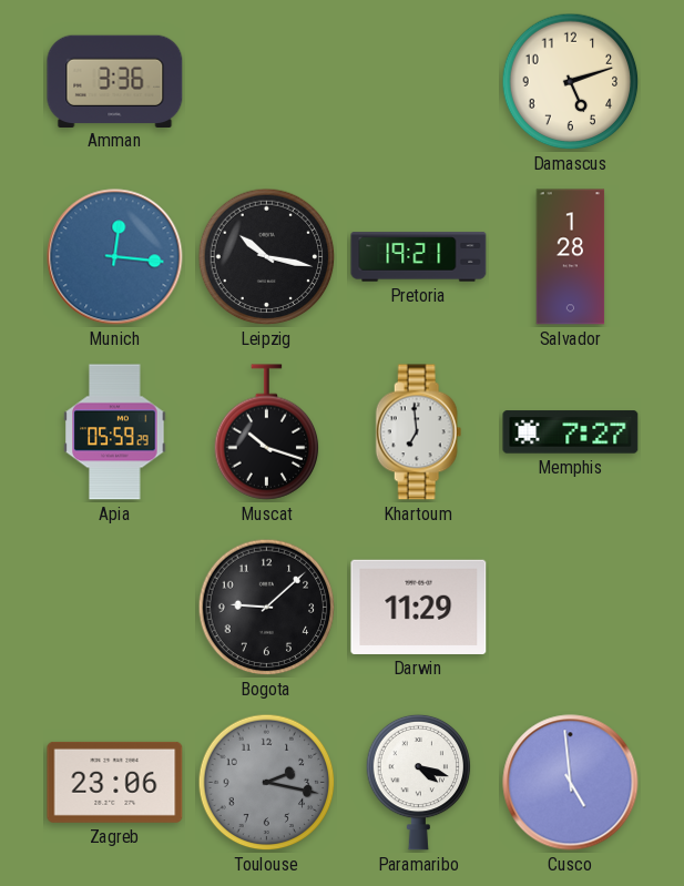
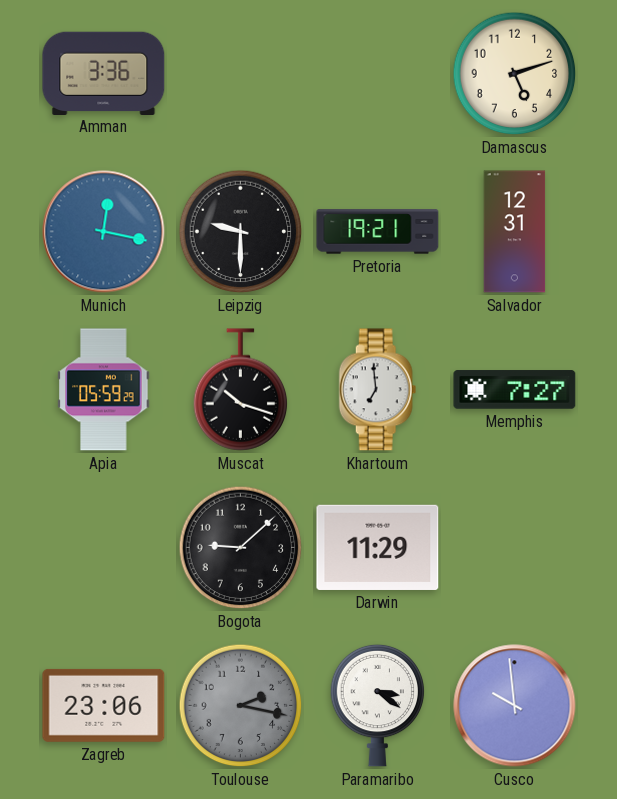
Munich: 12:16 -> 12:17
Leipzig: 10:17 -> 9:30
Salvador: 1:28 -> 12:31
Paramaribo: 4:18 -> 3:21
Cusco: 4:59 -> 9:59
